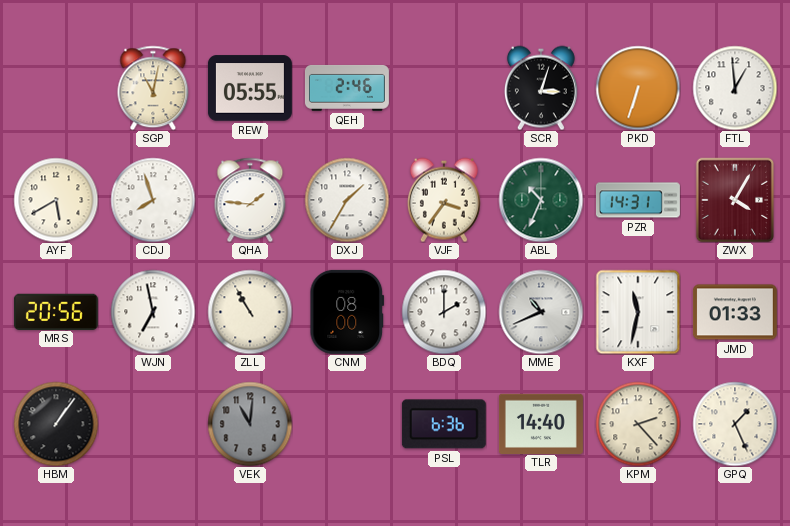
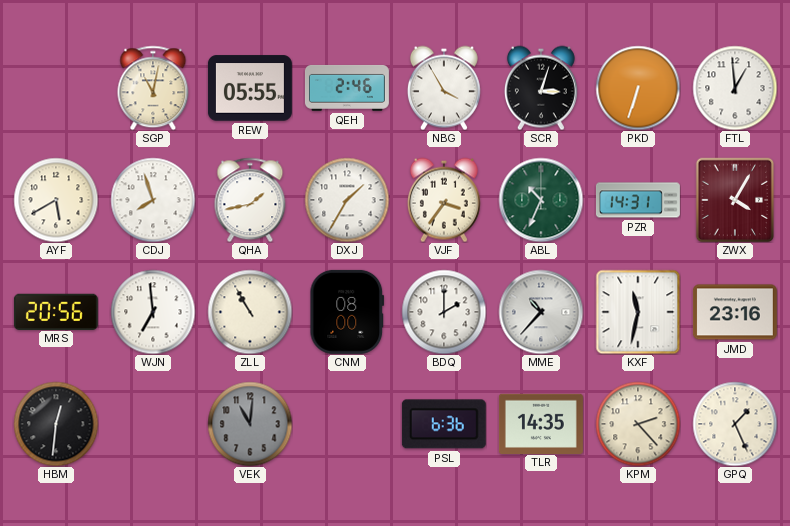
NBG: none -> 3:55
QHA: 1:46 -> 1:43
WJN: 6:58 -> 6:59
MME: 10:41 -> 10:37
JMD: 01:33 -> 23:16
HBM: 1:06 -> 12:31
TLR: 14:40 -> 14:35
